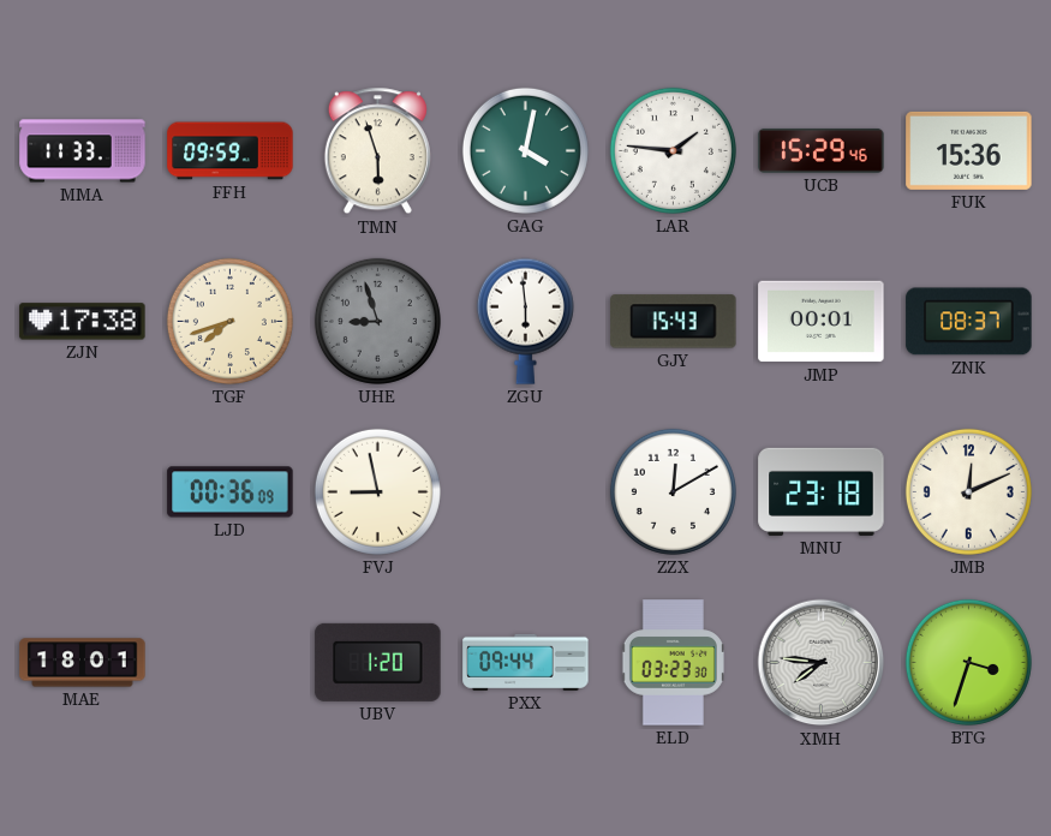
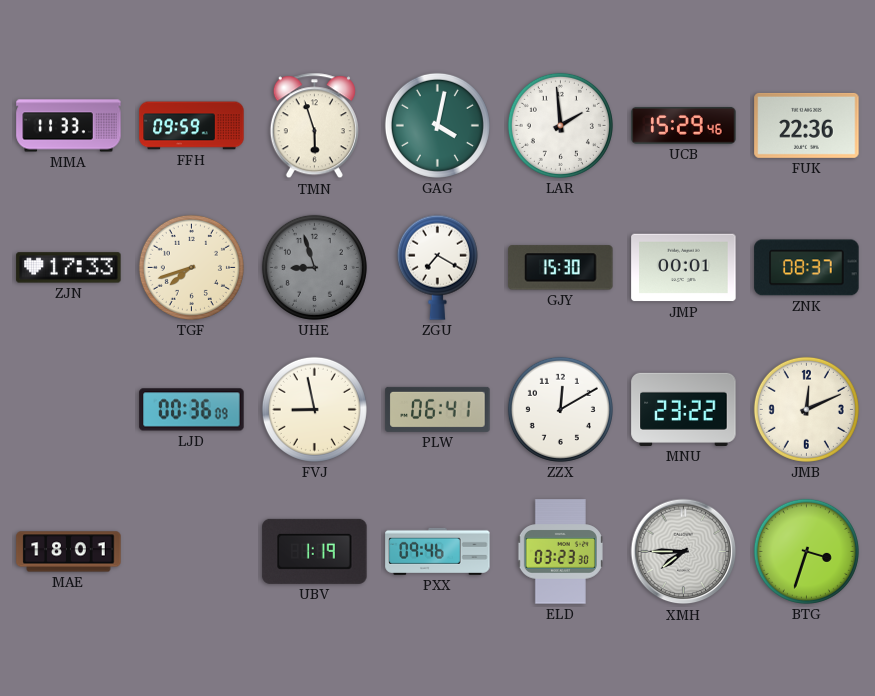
LAR: 1:46 -> 1:59
FUK: 15:36 -> 22:36
ZJN: 17:38 -> 17:33
ZGU: 5:59 -> 7:20
GJY: 15:43 -> 15:30
PLW: none -> 06:41
MNU: 23:18 -> 23:22
UBV: 1:20 -> 1:19
PXX: 09:44 -> 09:46
XMH: 7:46 -> 7:45
